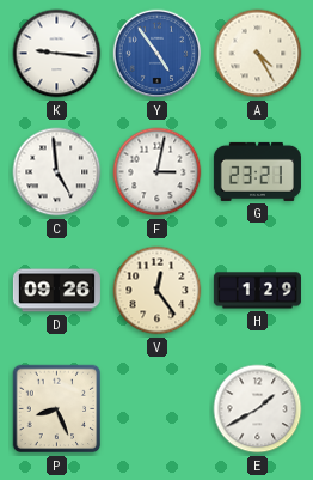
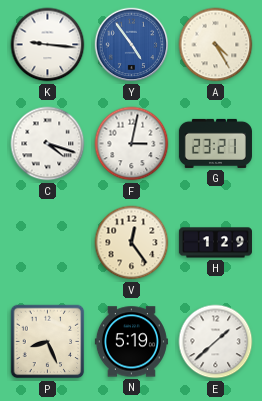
C: 4:59 -> 4:18
D: 09:26 -> none
N: none -> 5:19
E: 1:40 -> 1:38
